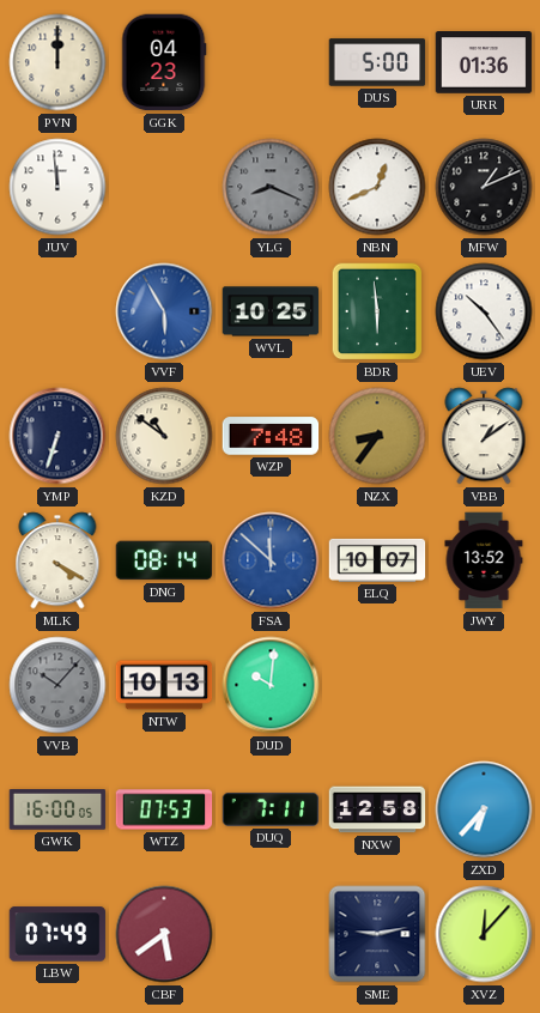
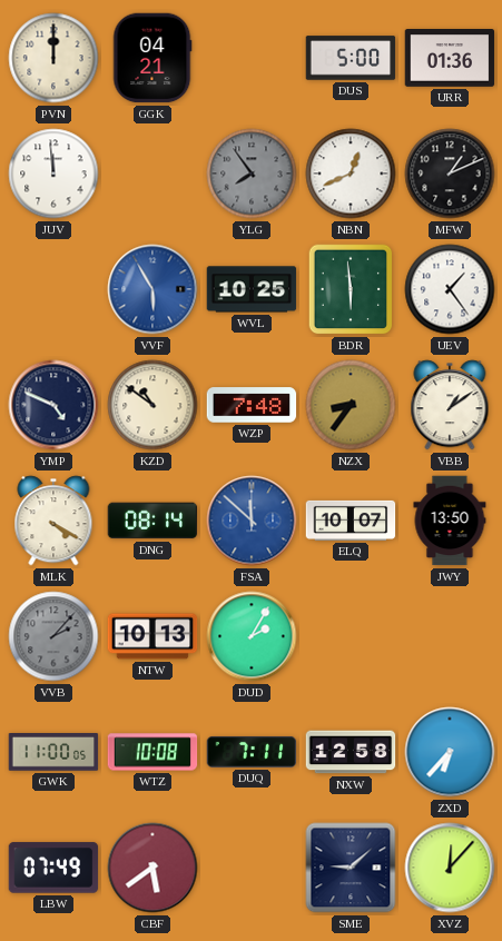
GGK: 04:23 -> 04:21
YLG: 8:19 -> 7:54
UEV: 10:24 -> 1:24
YMP: 6:33 -> 4:49
JWY: 13:52 -> 13:50
VVB: 10:07 -> 2:07
DUD: 10:01 -> 2:05
GWK: 16:00 -> 11:00
WTZ: 07:53 -> 10:08
SME: 9:13 -> 9:08
